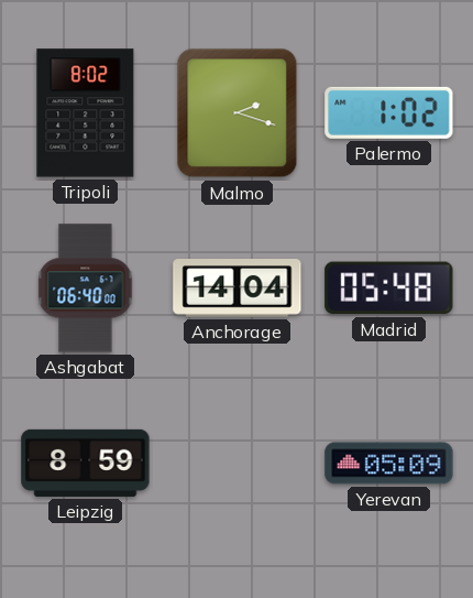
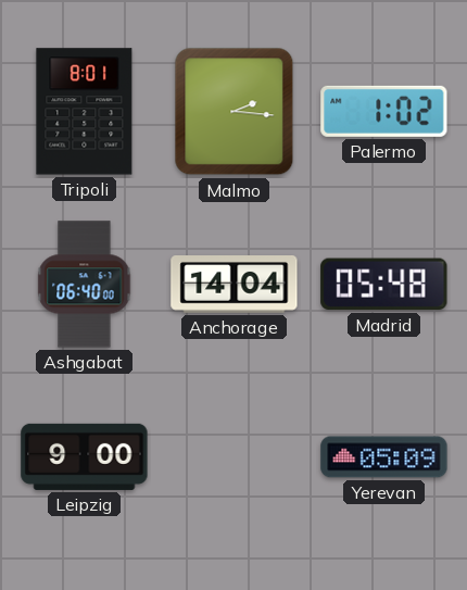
Tripoli: 8:02 -> 8:01
Malmo: 2:18 -> 2:16
Leipzig: 8:59 -> 9:00
